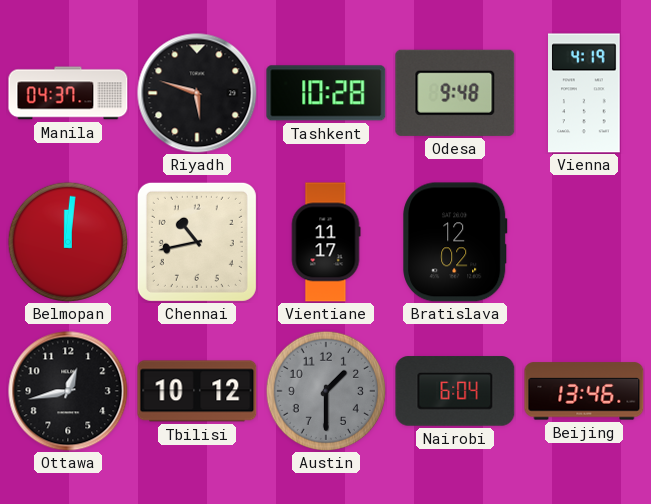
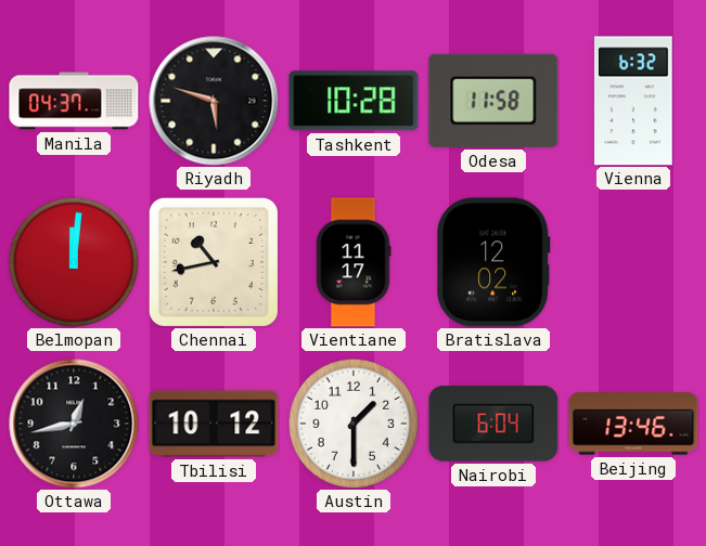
Odesa: 9:48 -> 11:58
Vienna: 4:19 -> 6:32
Austin dial: grey -> white
